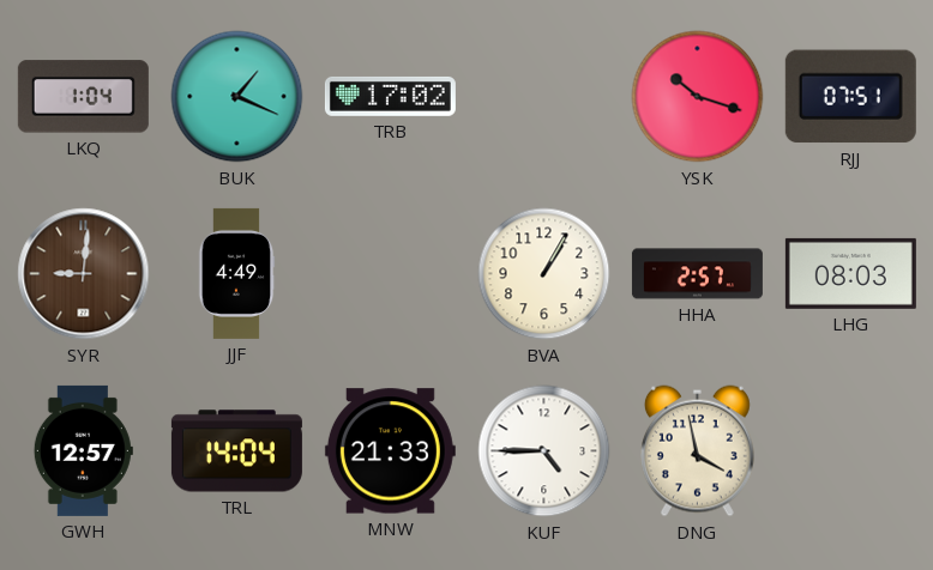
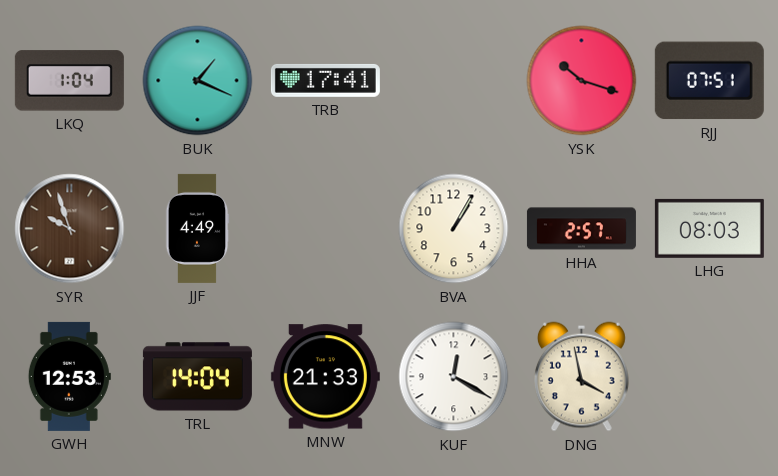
TRB: 17:02 -> 17:41
SYR: 9:01 -> 9:57
GWH: 12:57 -> 12:53
KUF: 4:45 -> 12:20
